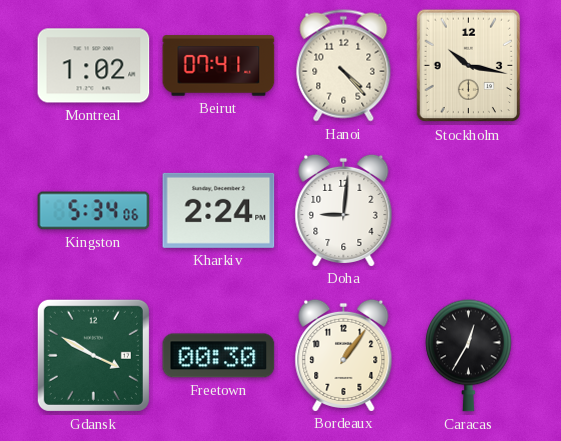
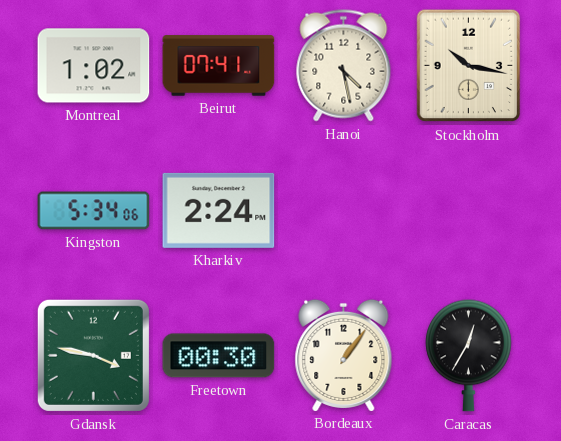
Hanoi: 4:23 -> 4:28
Doha: 9:01 -> none
Gdansk: 3:50 -> 3:47
